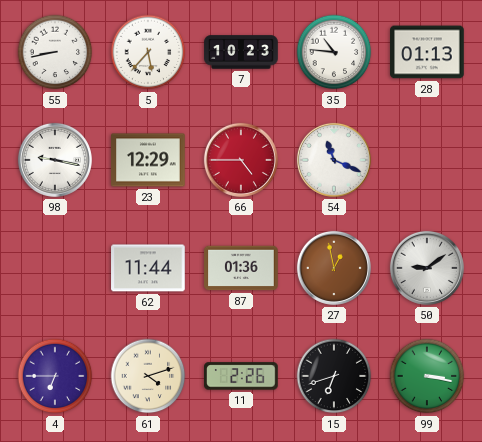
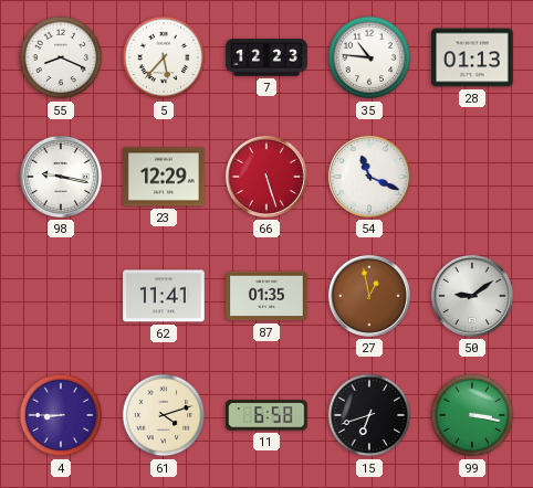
55: 8:43 -> 8:19
7: 10:23 -> 12:23
66: 4:45 -> 5:27
62: 11:44 -> 11:41
87: 01:36 -> 01:35
4: 6:45 -> 8:45
11: 2:26 -> 6:58
